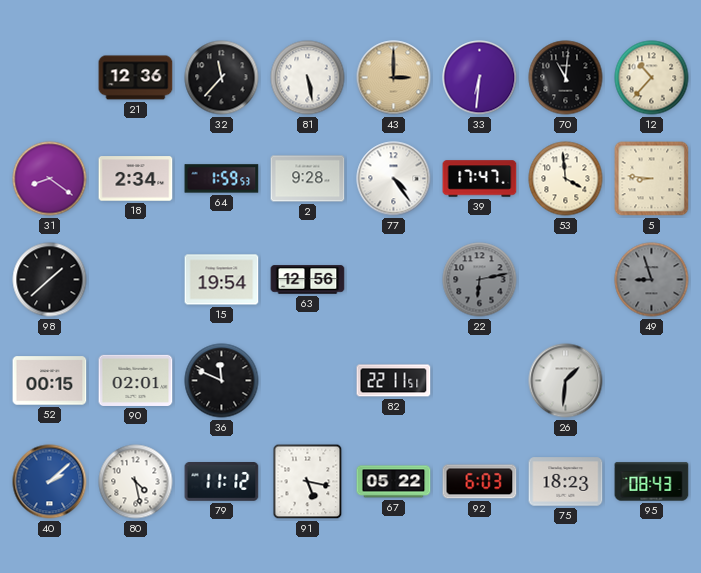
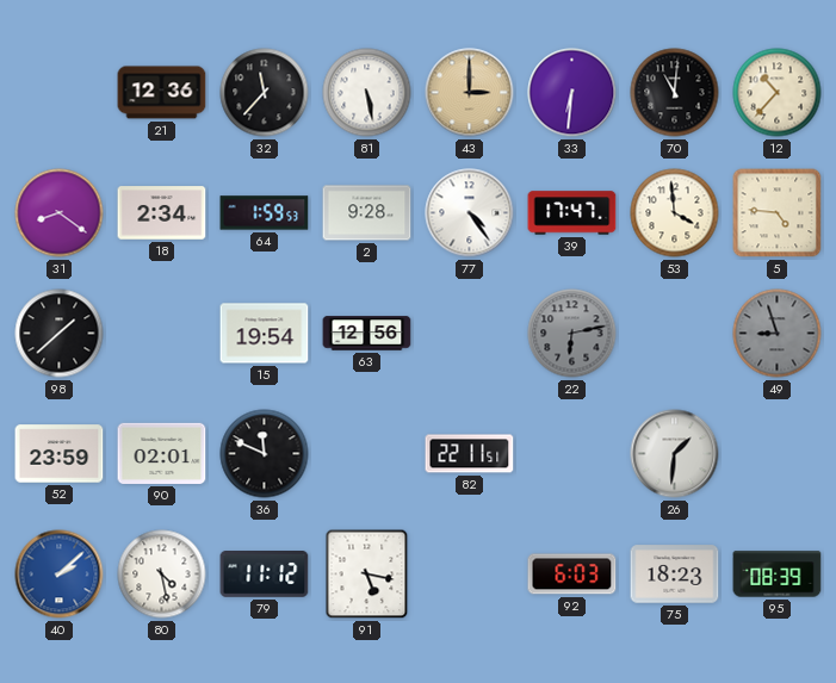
5: 8:46 -> 4:46
52: 00:15 -> 23:59
67: 05:22 -> none
95: 08:43 -> 08:39
